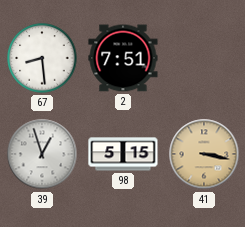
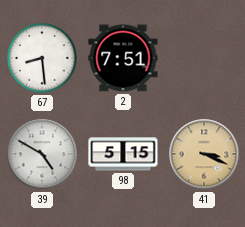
39: 12:57 -> 4:50
41: 3:17 -> 3:19
